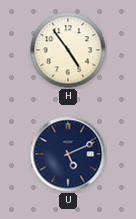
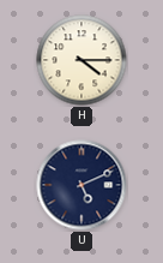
H: 4:54 -> 4:15
